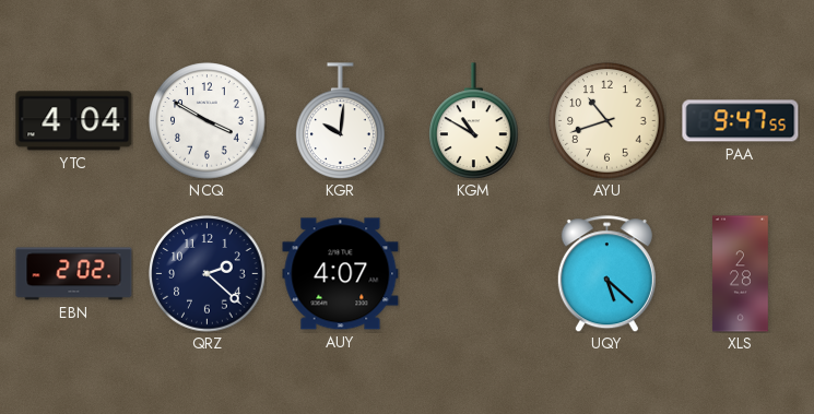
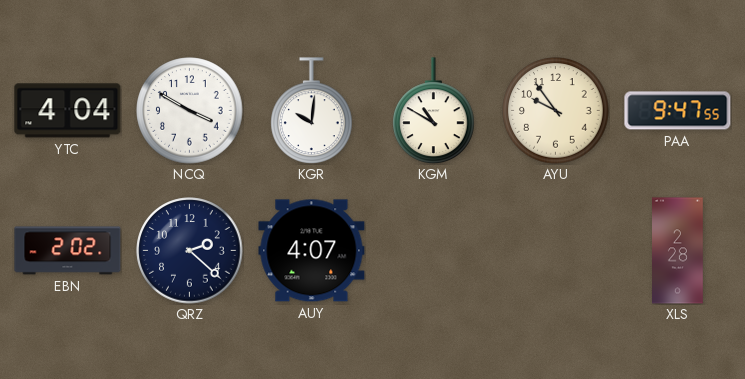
AYU: 10:42 -> 9:54
UQY: 5:22 -> none
